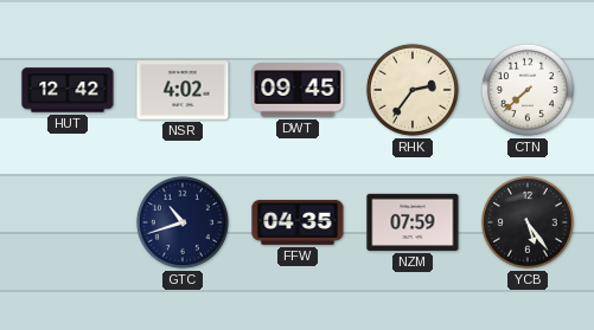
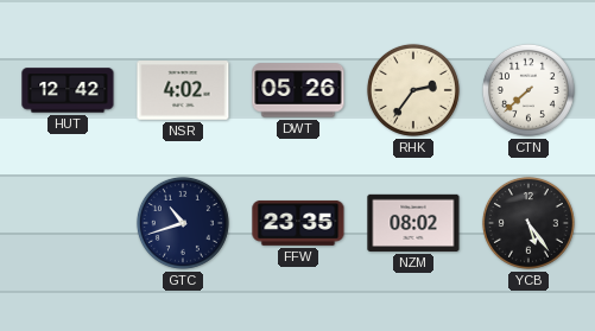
DWT: 09:45 -> 05:26
FFW: 04:35 -> 23:35
NZM: 07:59 -> 08:02
